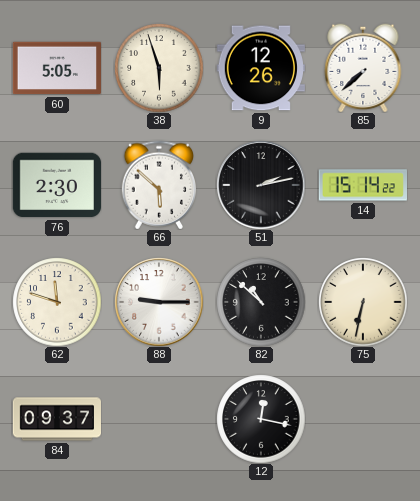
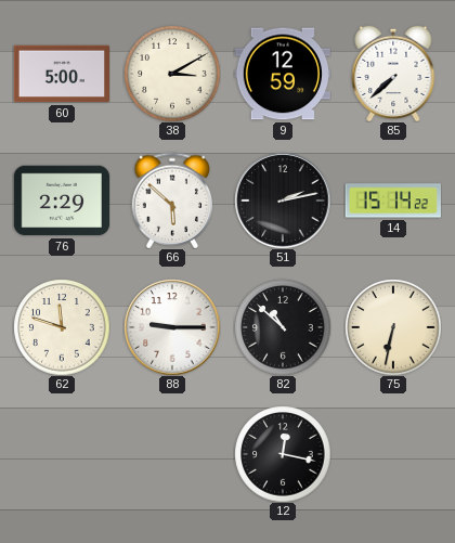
60: 5:05 -> 5:00
38: 5:57 -> 3:10
9: 12:26 -> 12:59
76: 2:30 -> 2:29
84: 09:37 -> none
